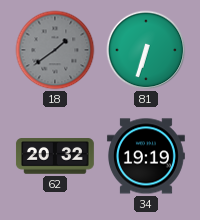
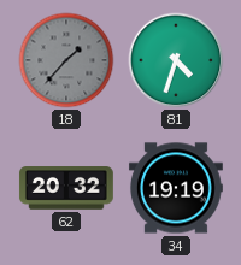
18: 1:39 -> 1:37
81: 6:33 -> 4:33
